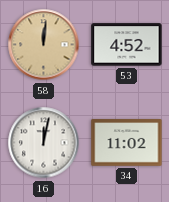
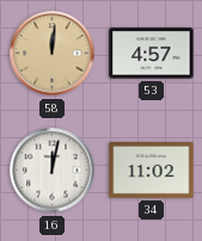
53: 4:52 -> 4:57
